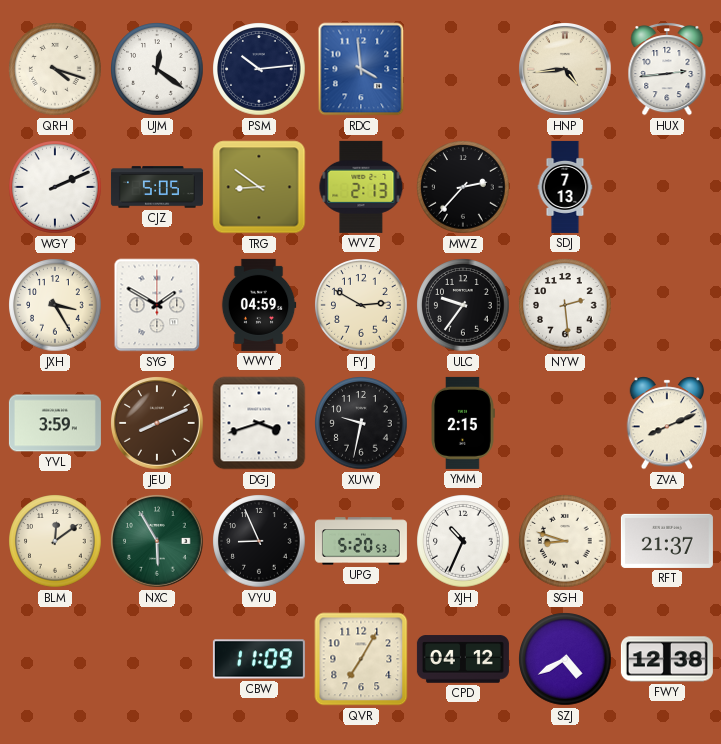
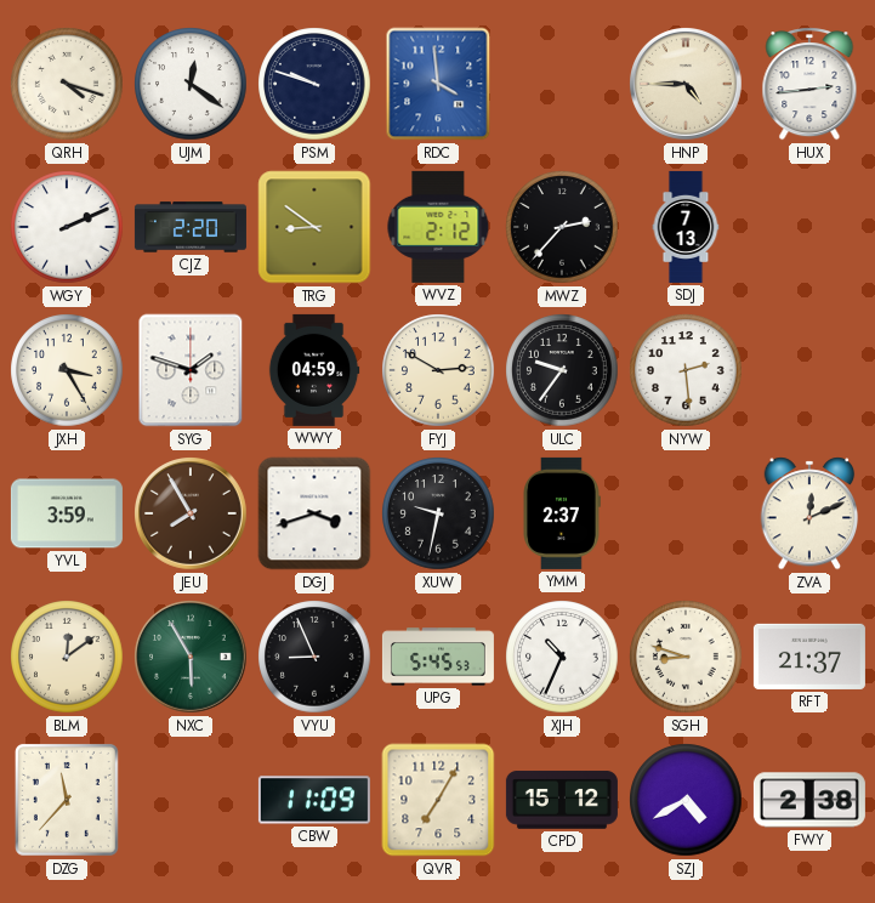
PSM: 10:14 -> 9:48
HNP: 4:44 -> 4:45
CJZ: 5:05 -> 2:20
WVZ: 2:13 -> 2:12
SYG: 1:50 -> 1:48
JEU: 8:11 -> 7:55
YMM: 2:15 -> 2:37
ZVA: 8:11 -> 12:11
UPG: 5:20 -> 5:45
DZG: none -> 11:37
CPD: 04:12 -> 15:12
FWY: 12:38 -> 2:38
